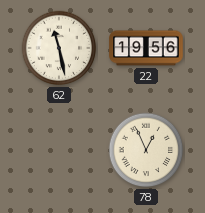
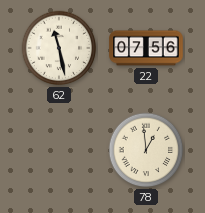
22: 19:56 -> 07:56
78: 12:56 -> 12:59
